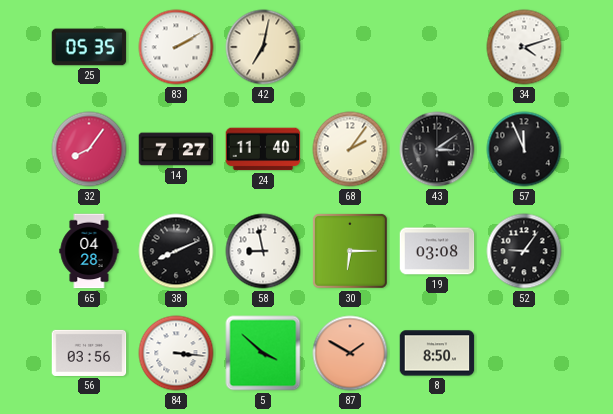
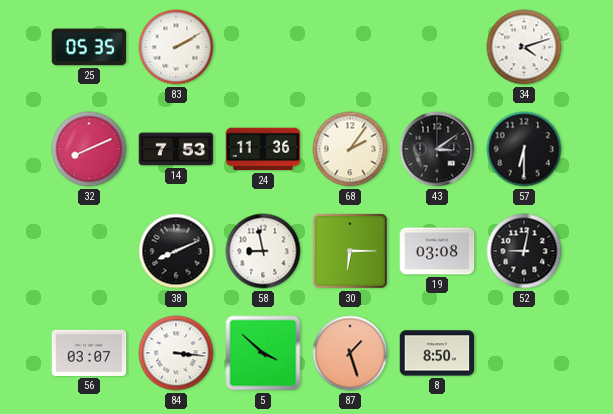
42: 7:02 -> none
32: 8:06 -> 8:11
14: 7:27 -> 7:53
24: 11:40 -> 11:36
57: 11:56 -> 6:30
65: 04:28 -> none
52: 9:06 -> 9:02
56: 03:56 -> 03:07
87: 1:50 -> 1:27
